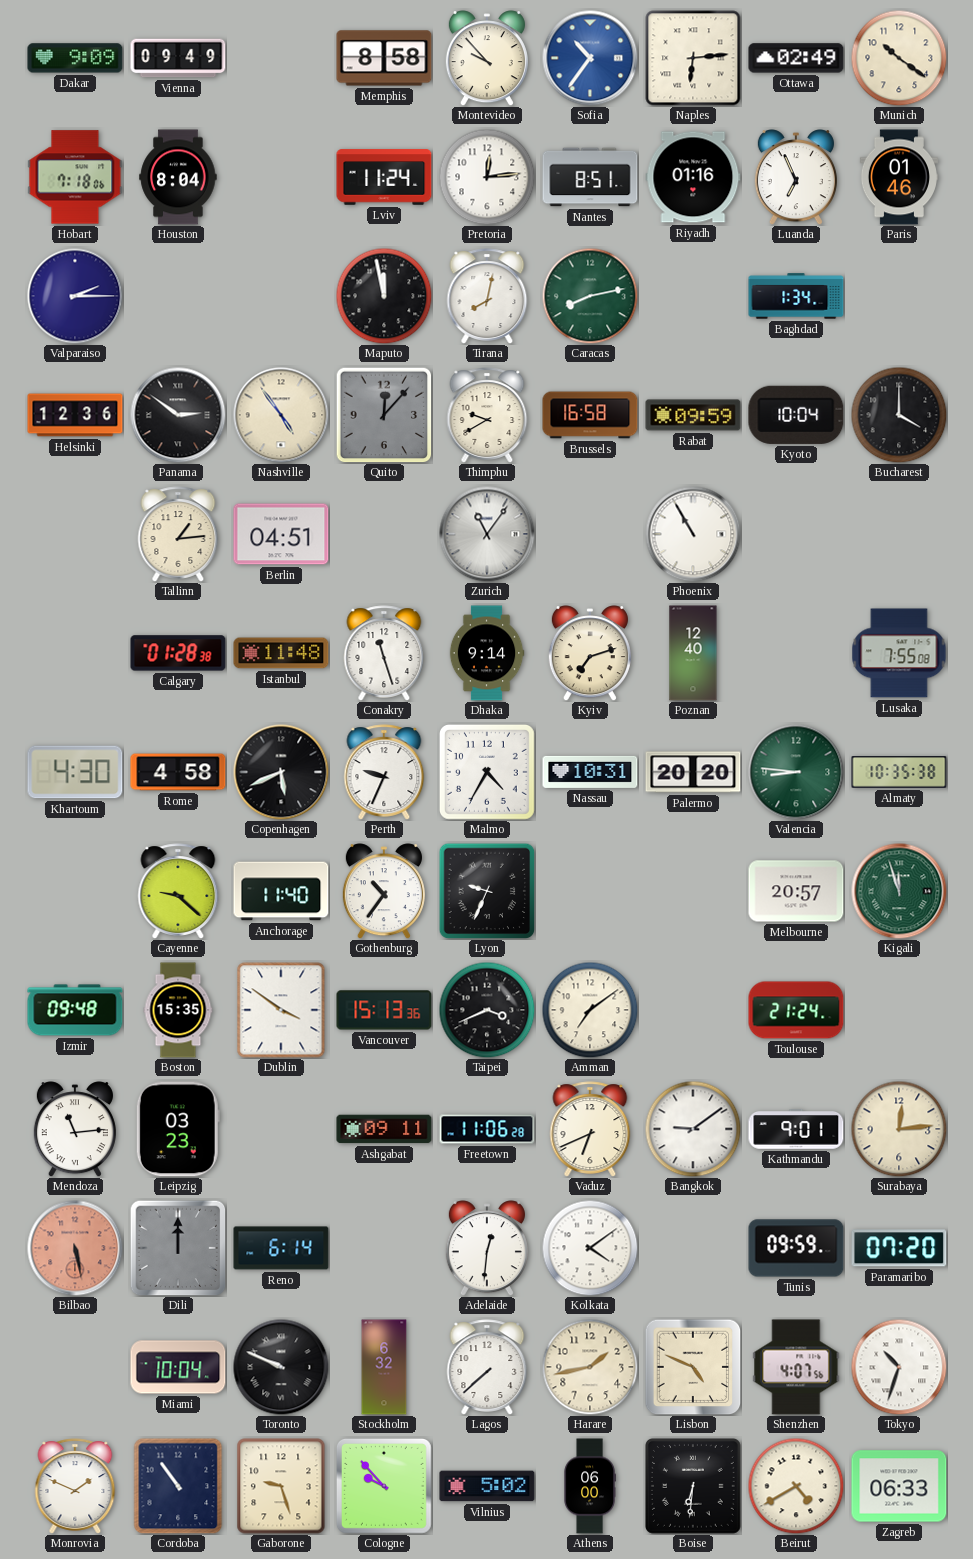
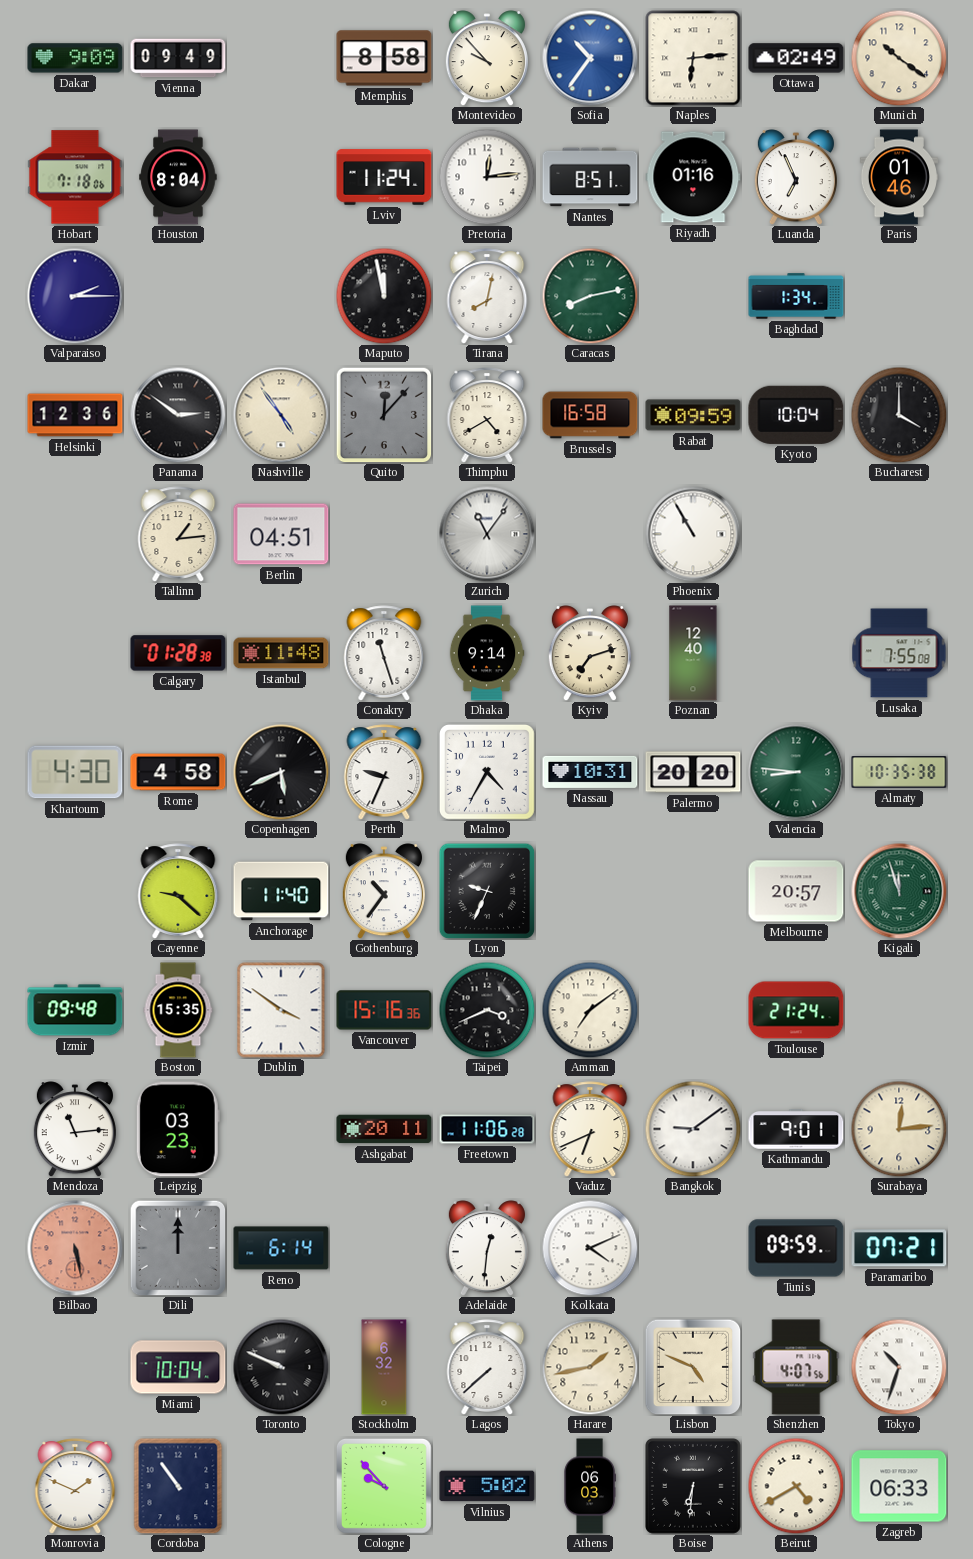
Thimphu: 9:40 -> 4:40
Vancouver: 15:13 -> 15:16
Ashgabat: 09:11 -> 20:11
Kolkata: 4:09 -> 4:11
Paramaribo: 07:20 -> 07:21
Gaborone: 9:27 -> none
Athens: 06:00 -> 06:03
